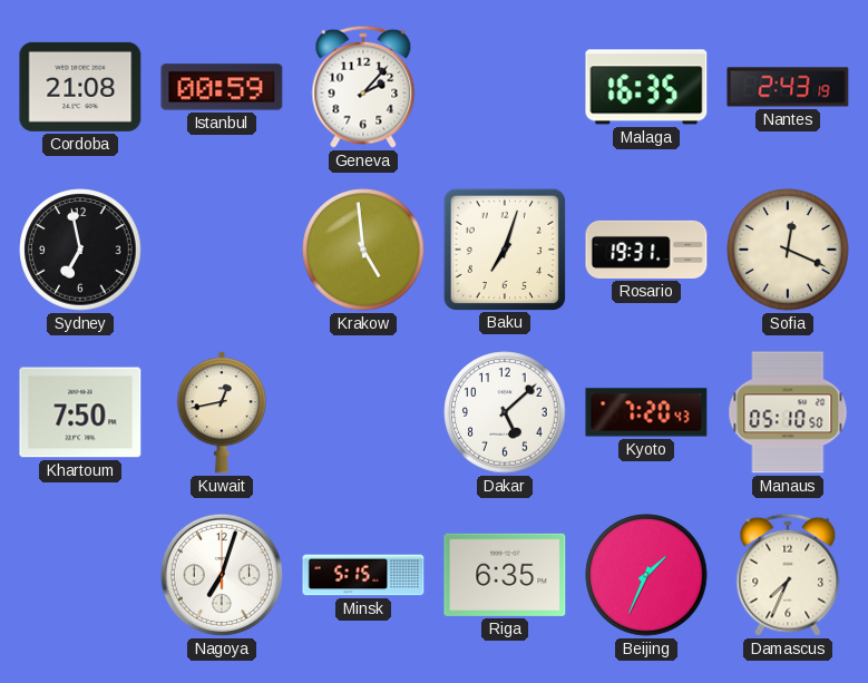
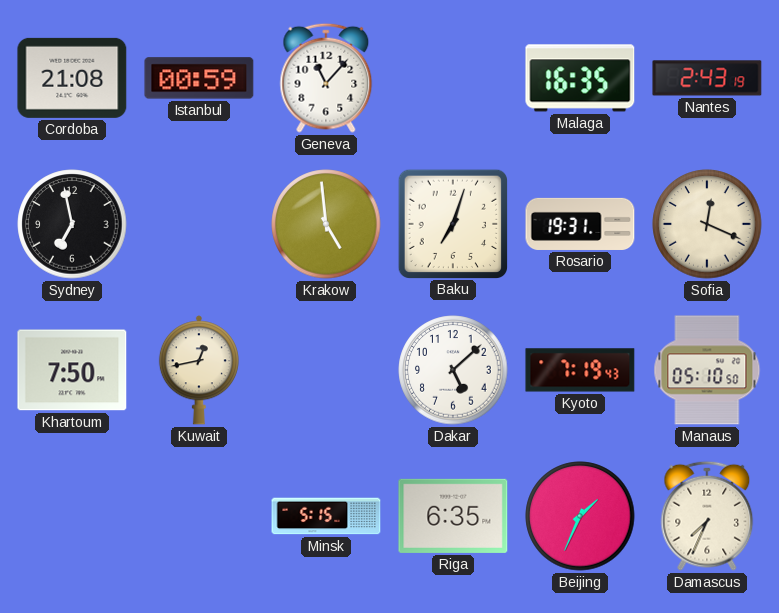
Geneva: 2:07 -> 11:07
Kyoto: 7:20 -> 7:19
Nagoya: 7:03 -> none
